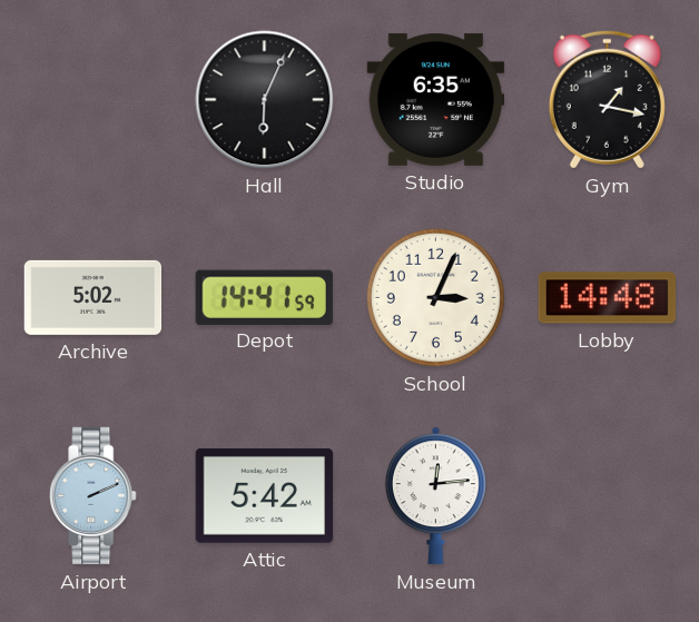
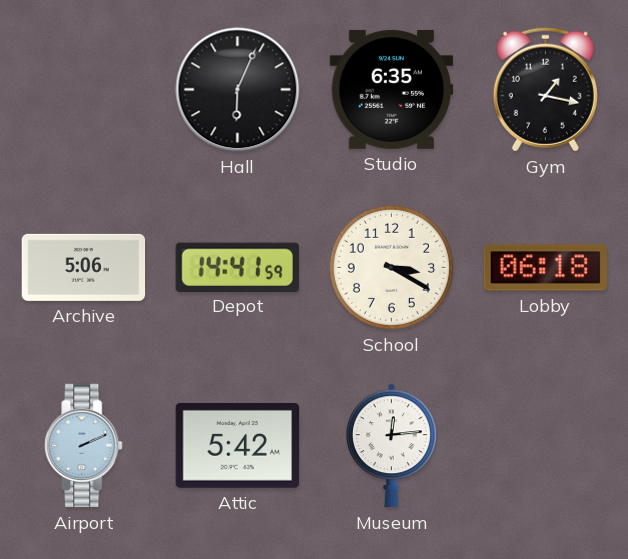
Archive: 5:02 -> 5:06
School: 3:04 -> 3:20
Lobby: 14:48 -> 06:18
